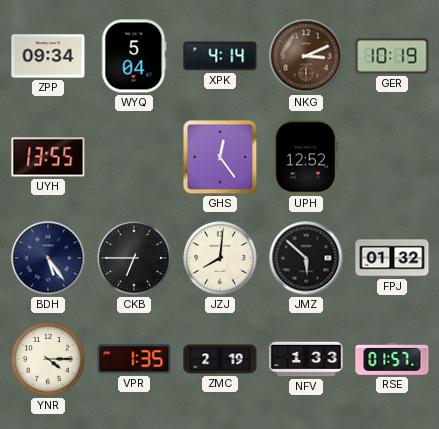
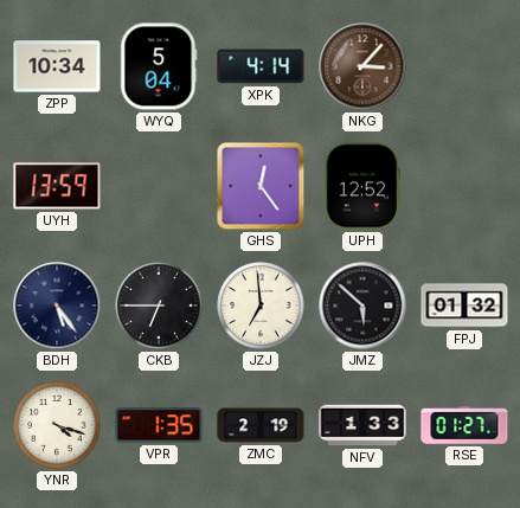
ZPP: 09:34 -> 10:34
NKG: 3:11 -> 3:07
GER: 10:19 -> none
UYH: 13:55 -> 13:59
JZJ: 8:01 -> 6:59
YNR: 4:15 -> 4:18
RSE: 01:57 -> 01:27
